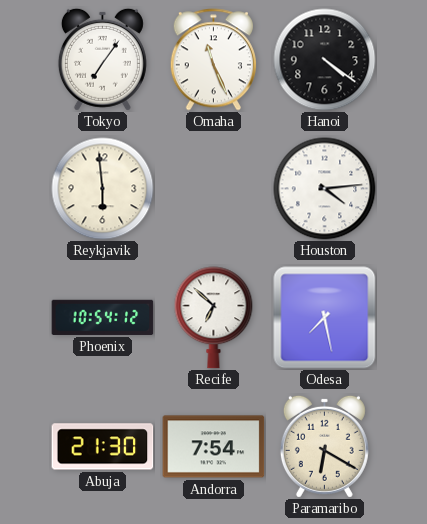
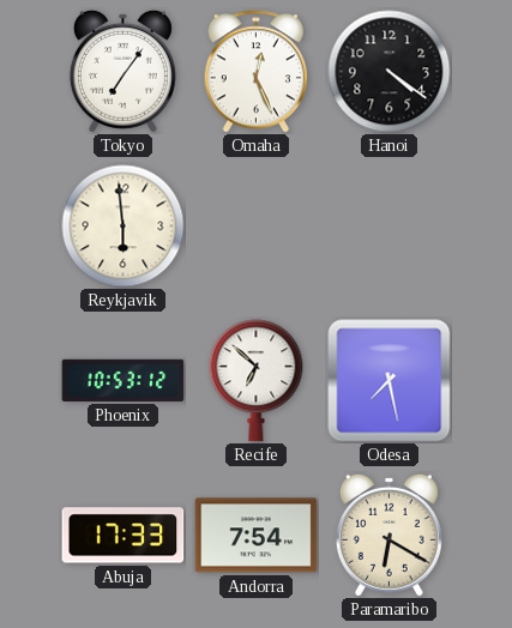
Omaha: 11:26 -> 12:26
Houston: 4:14 -> none
Phoenix: 10:54 -> 10:53
Abuja: 21:30 -> 17:33
